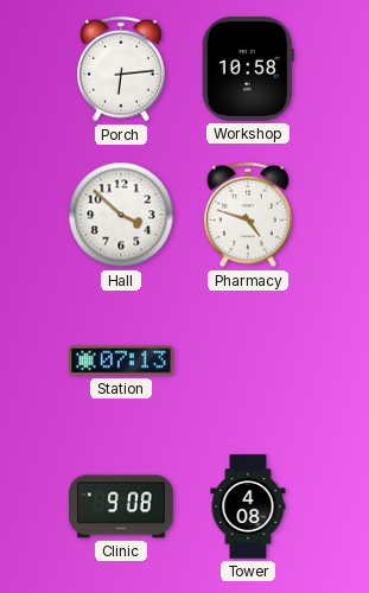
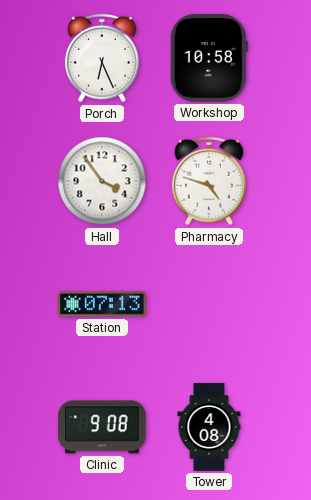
Porch: 6:14 -> 6:26
Hall: 3:52 -> 3:54
